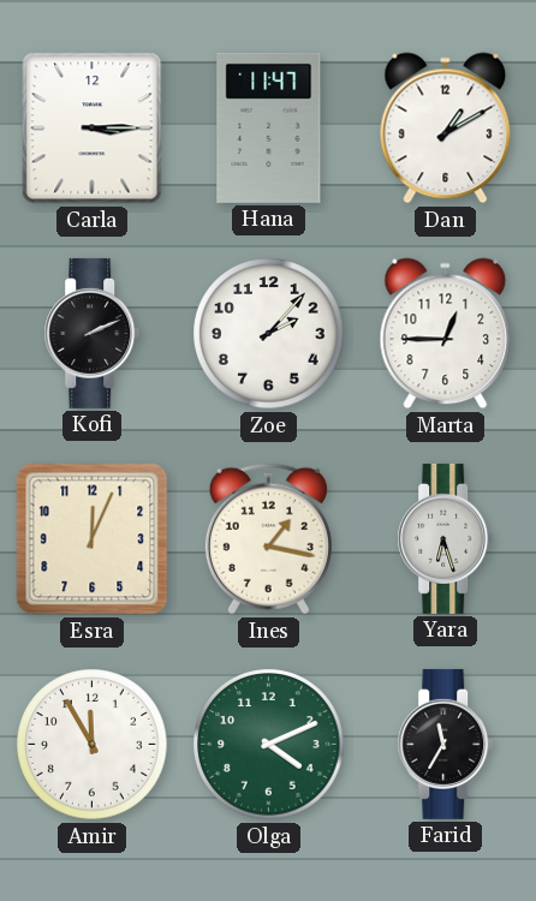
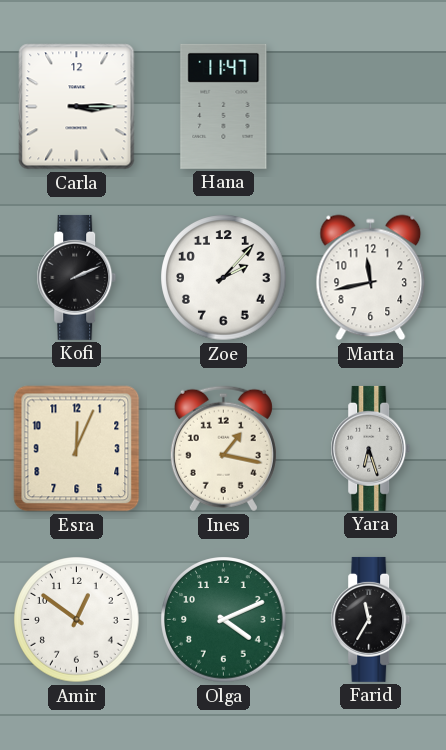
Dan: 1:10 -> none
Marta: 12:45 -> 11:43
Amir: 11:55 -> 12:51
